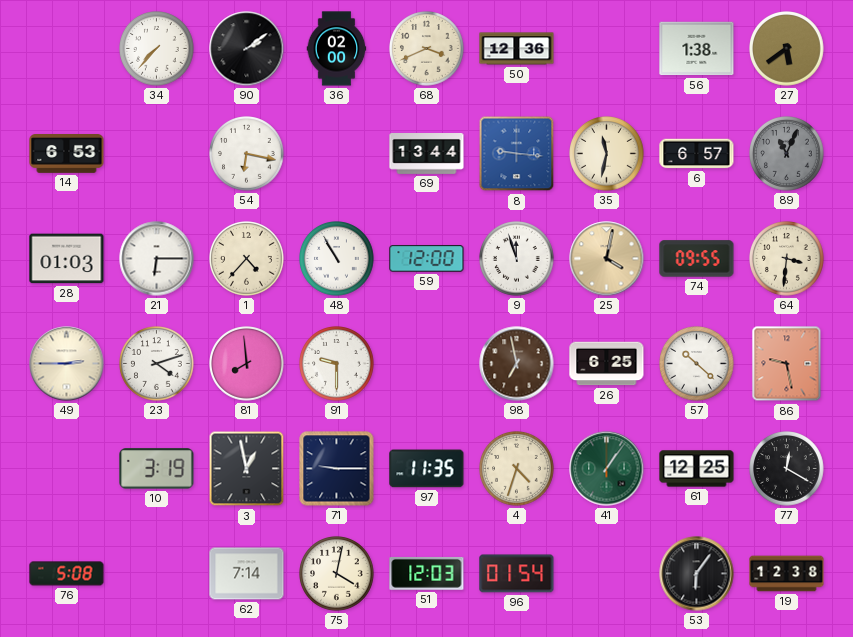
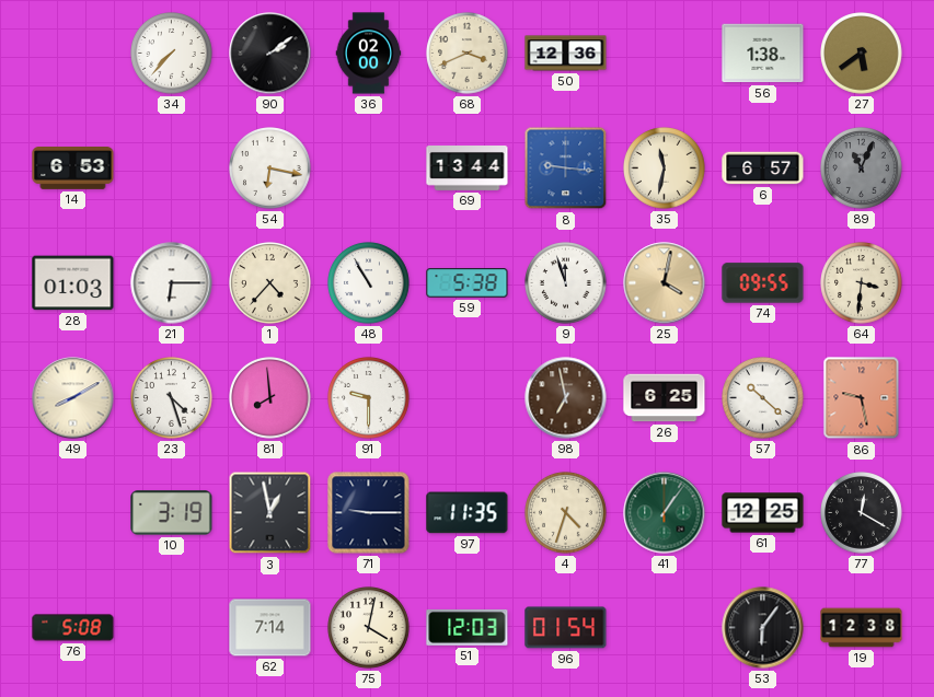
59: 12:00 -> 5:38
49: 2:45 -> 8:10
23: 4:12 -> 4:27
